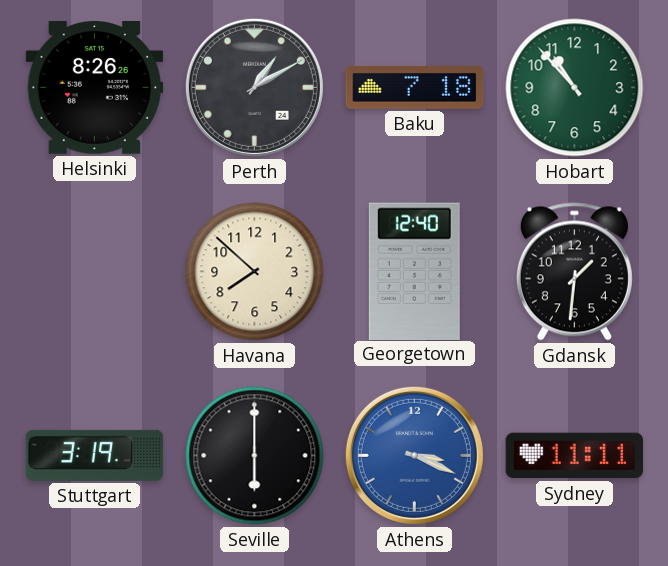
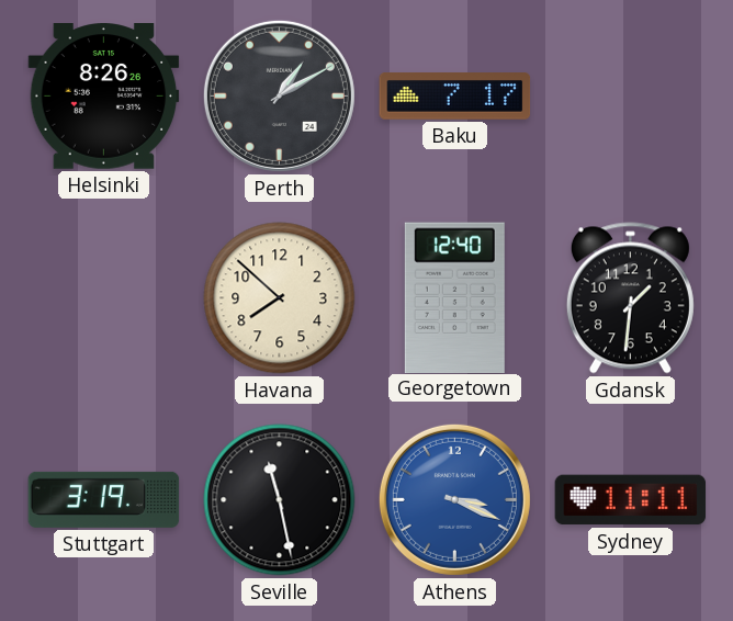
Baku: 7:18 -> 7:17
Hobart: 10:53 -> none
Seville: 6:00 -> 11:28
